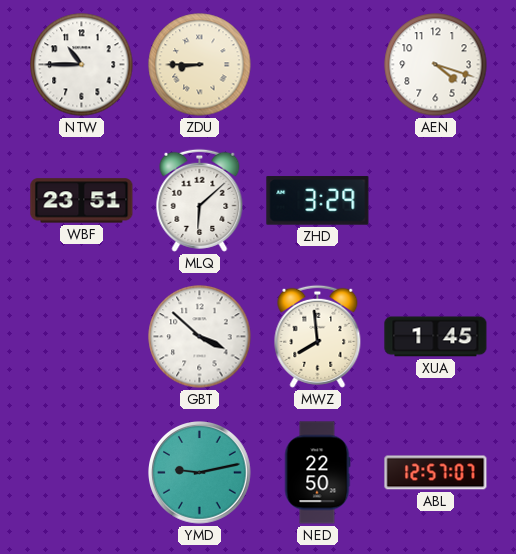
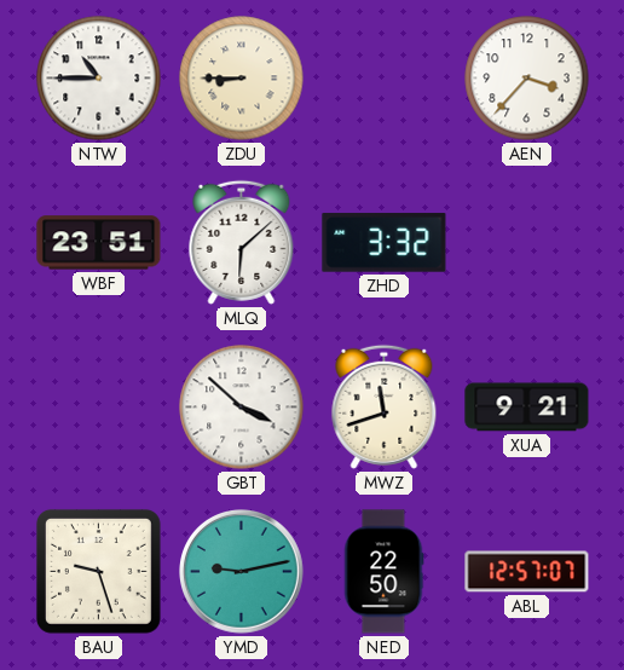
AEN: 4:18 -> 3:37
ZHD: 3:29 -> 3:32
MWZ: 7:59 -> 11:42
XUA: 1:45 -> 9:21
BAU: none -> 9:27
